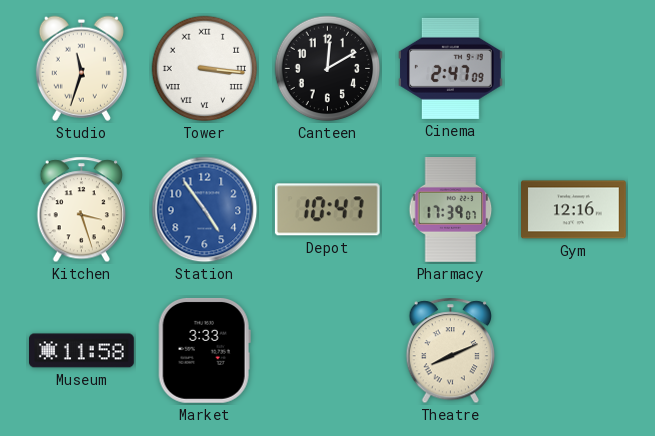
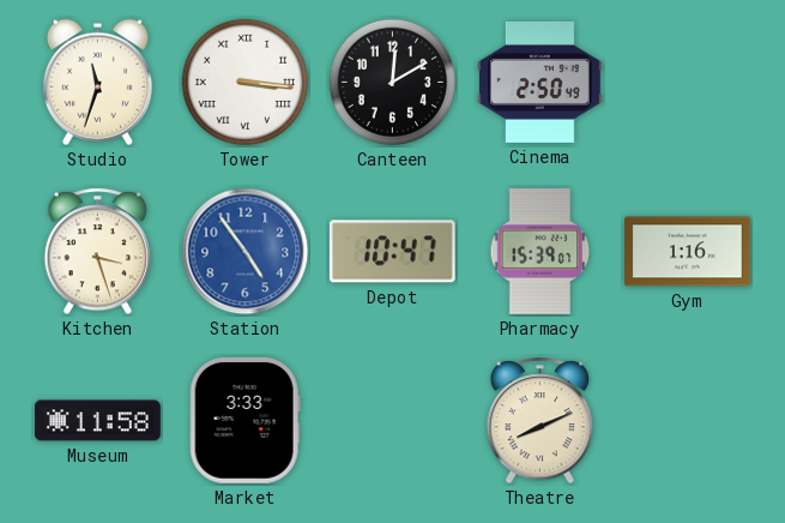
Cinema: 2:47 -> 2:50
Pharmacy: 17:39 -> 15:39
Gym: 12:16 -> 1:16
